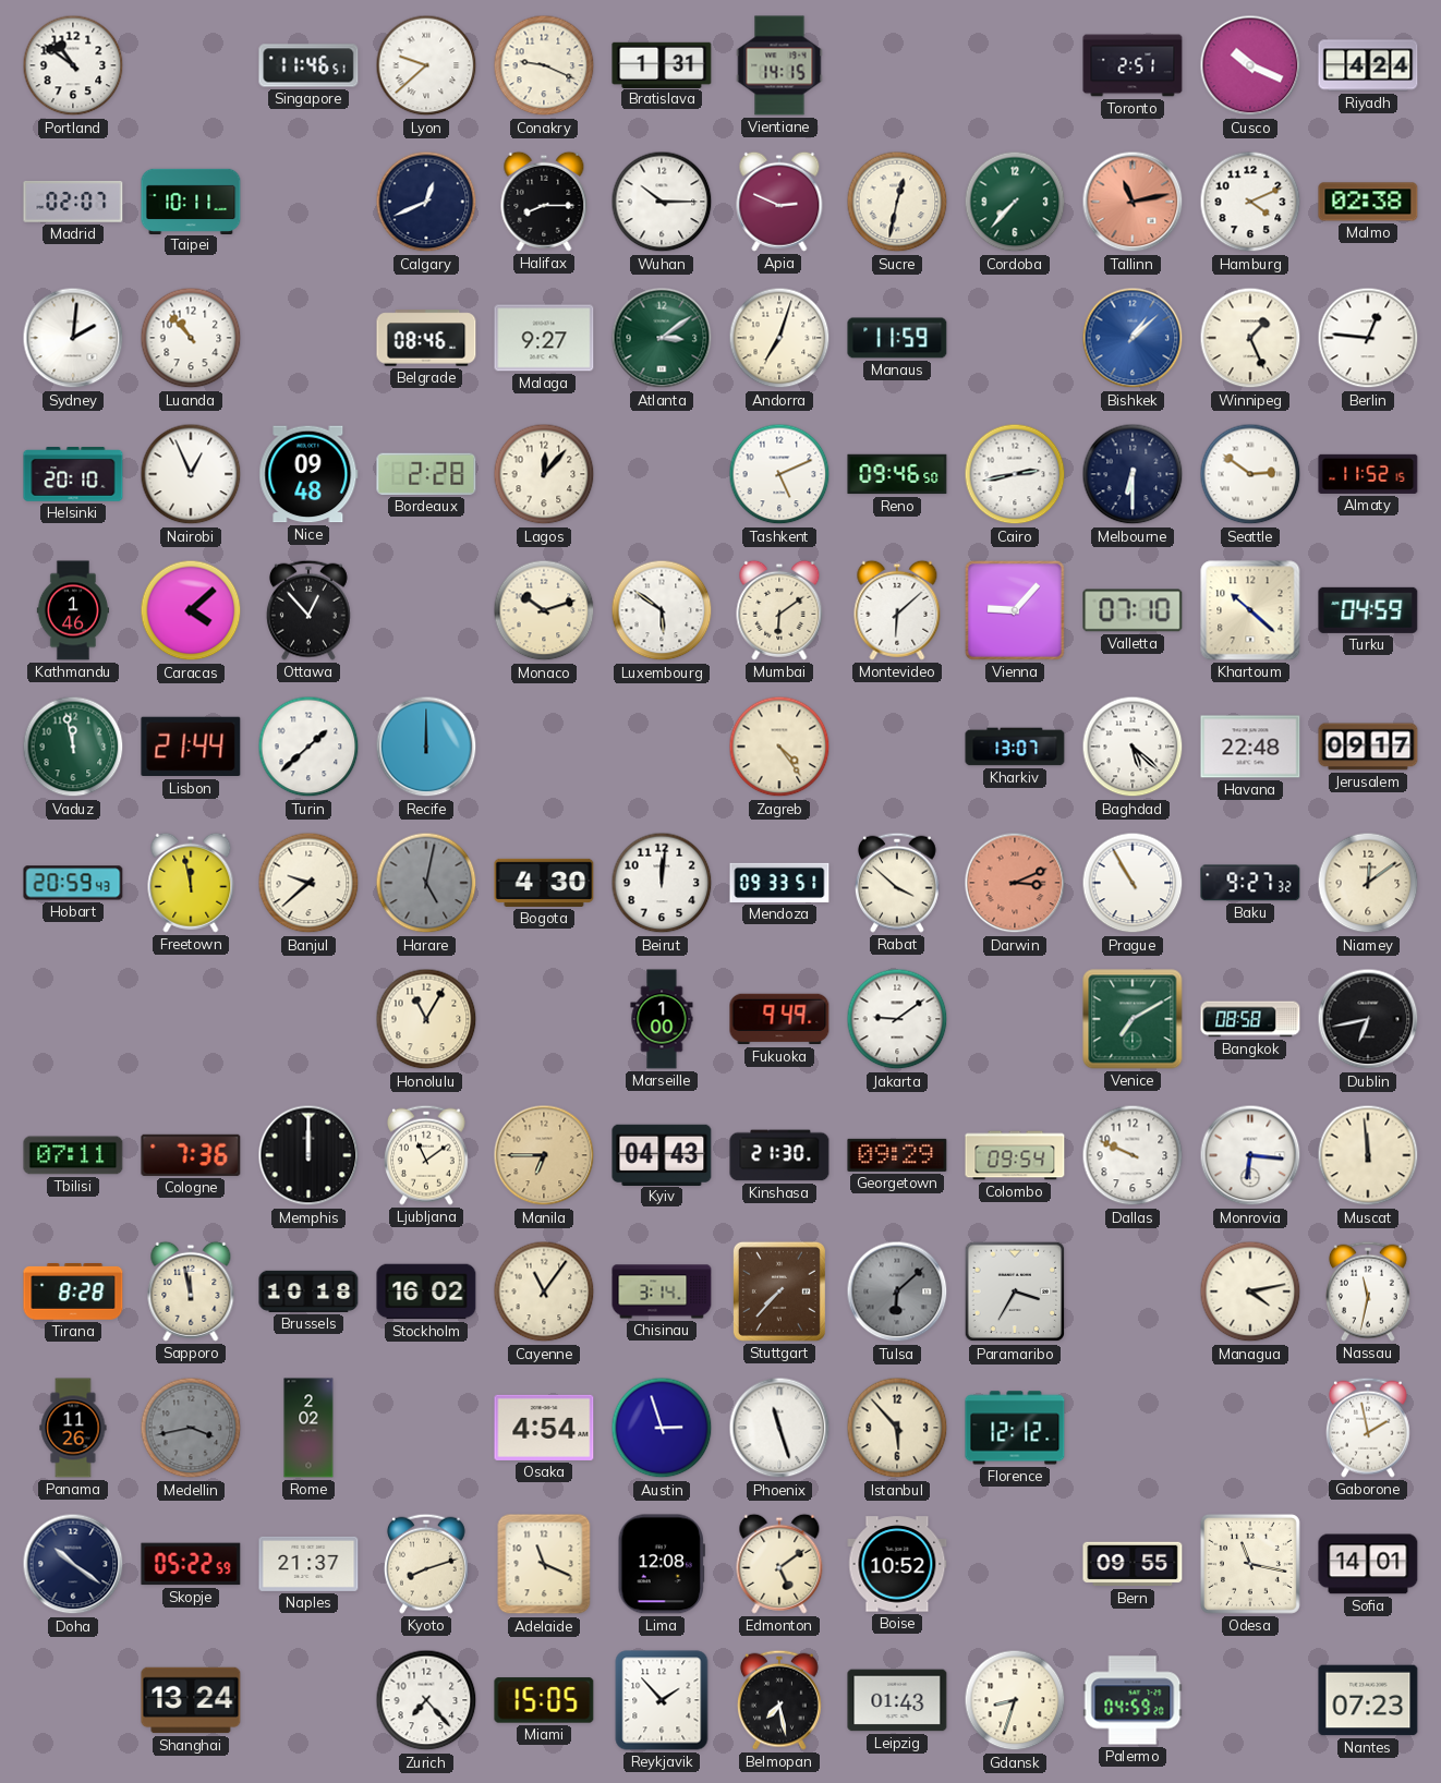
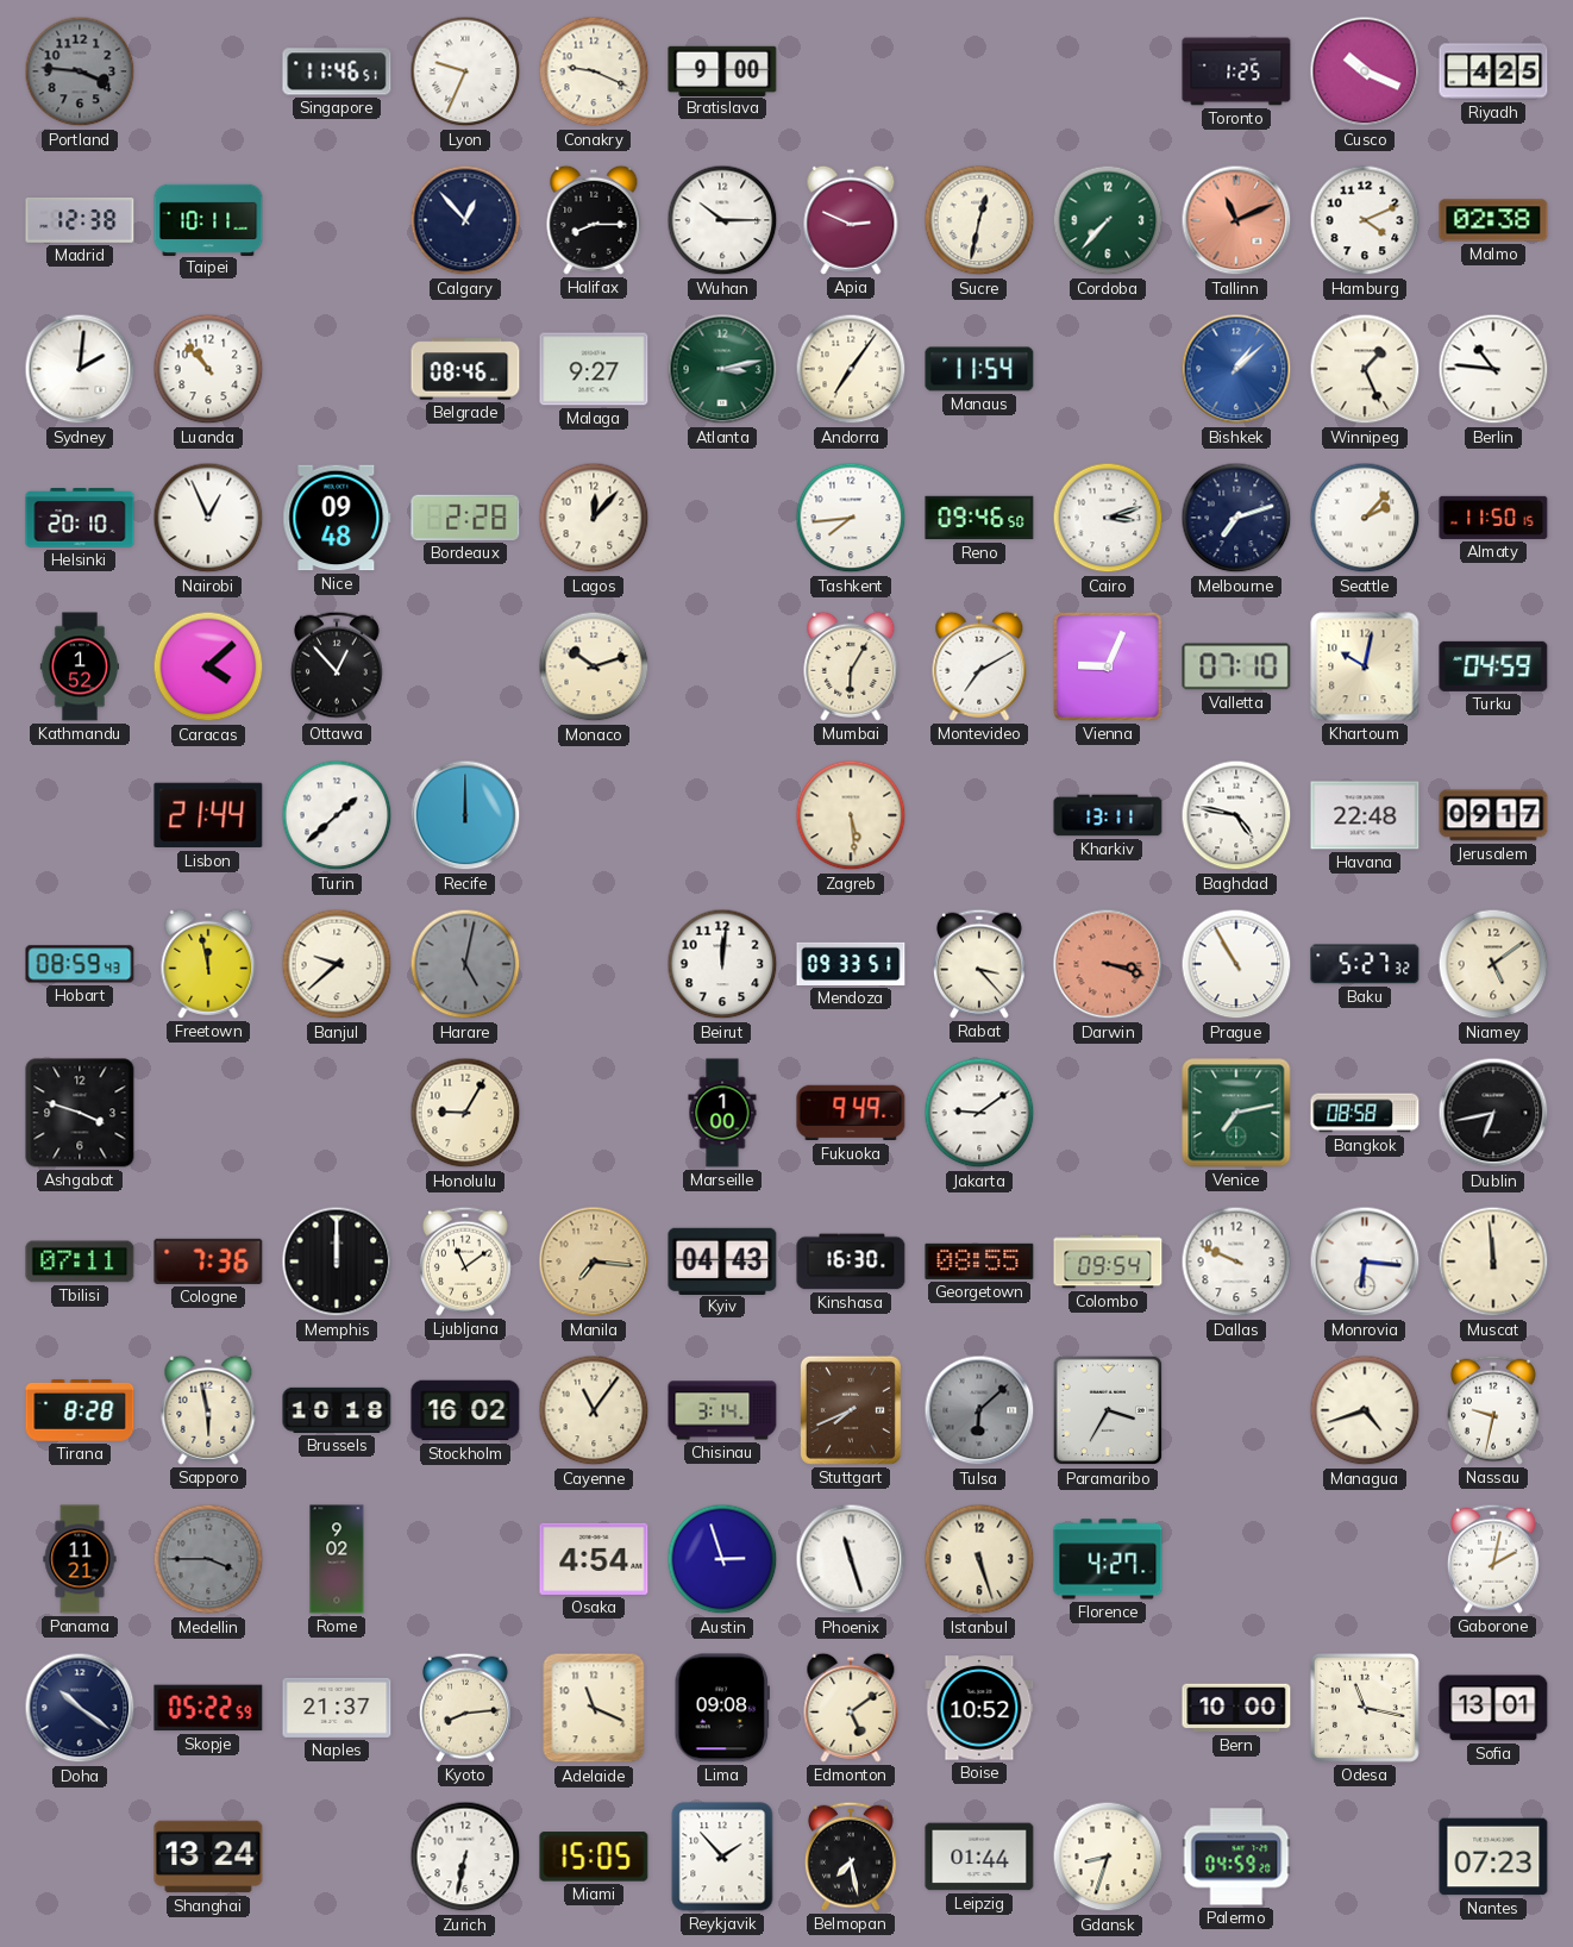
Portland: 10:51 -> 3:46
Portland dial: white -> grey
Lyon: 9:38 -> 9:34
Bratislava: 1:31 -> 9:00
Vientiane: 14:15 -> none
Toronto: 2:51 -> 1:25
Riyadh: 4:24 -> 4:25
Madrid: 02:07 -> 12:38
Calgary: 12:41 -> 12:53
Tallinn: 11:13 -> 11:11
Atlanta: 3:09 -> 3:13
Andorra: 7:03 -> 7:06
Manaus: 11:59 -> 11:54
Berlin: 12:46 -> 10:46
Tashkent: 5:11 -> 7:44
Cairo: 2:43 -> 3:12
Melbourne: 6:30 -> 7:12
Seattle: 2:51 -> 2:07
Almaty: 11:52 -> 11:50
Kathmandu: 1:46 -> 1:52
Luxembourg: 5:51 -> none
Mumbai: 6:09 -> 6:05
Montevideo: 6:08 -> 7:10
Vienna: 9:07 -> 9:04
Khartoum: 10:22 -> 10:02
Vaduz: 11:58 -> none
Zagreb: 4:24 -> 5:29
Kharkiv: 13:07 -> 13:11
Baghdad: 5:22 -> 4:47
Hobart: 20:59 -> 08:59
Bogota: 4:30 -> none
Rabat: 3:52 -> 3:23
Darwin: 3:11 -> 3:18
Baku: 9:27 -> 5:27
Niamey: 12:09 -> 5:09
Ashgabat: none -> 3:48
Honolulu: 11:05 -> 9:05
Venice: 7:10 -> 7:13
Manila: 6:45 -> 7:16
Kinshasa: 21:30 -> 16:30
Georgetown: 09:29 -> 08:55
Sapporo: 11:58 -> 5:58
Stuttgart: 7:37 -> 7:41
Managua: 4:13 -> 4:42
Nassau: 11:32 -> 9:32
Panama: 11:26 -> 11:21
Medellin: 3:43 -> 3:45
Rome: 2:02 -> 9:02
Istanbul: 5:53 -> 5:27
Florence: 12:12 -> 4:27
Gaborone: 1:58 -> 2:02
Kyoto: 8:12 -> 8:14
Lima: 12:08 -> 09:08
Bern: 09:55 -> 10:00
Sofia: 14:01 -> 13:01
Zurich: 7:23 -> 6:32
Leipzig: 01:43 -> 01:44
